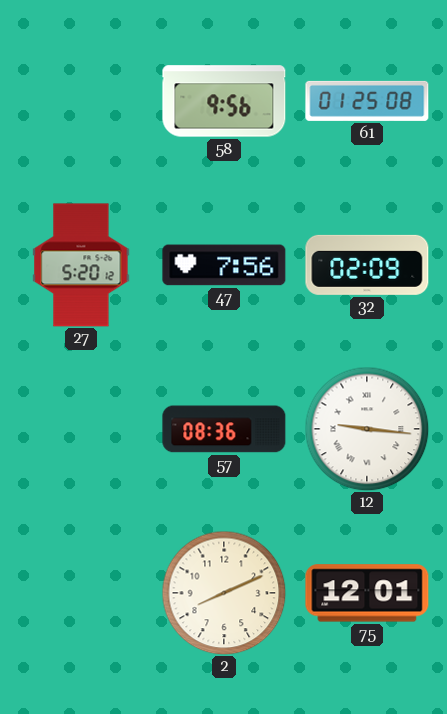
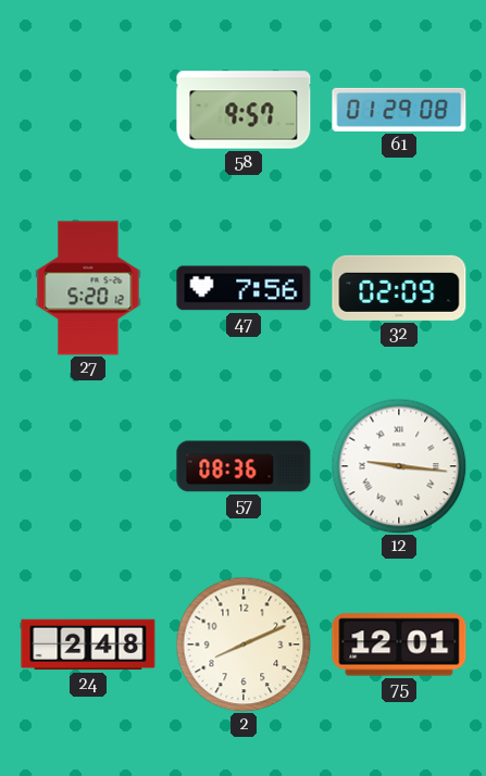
58: 9:56 -> 9:57
61: 01:25 -> 01:29
24: none -> 2:48
